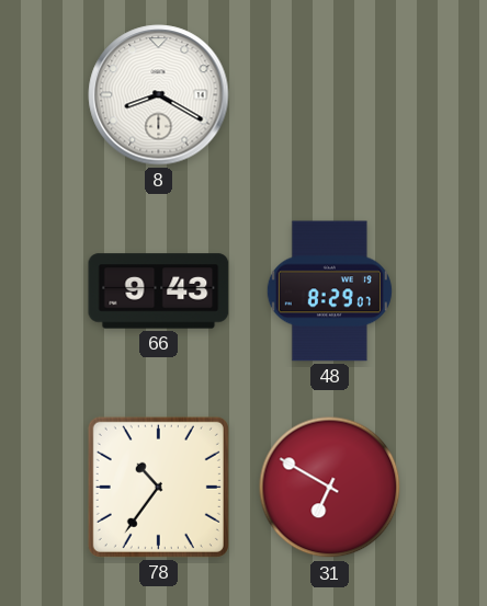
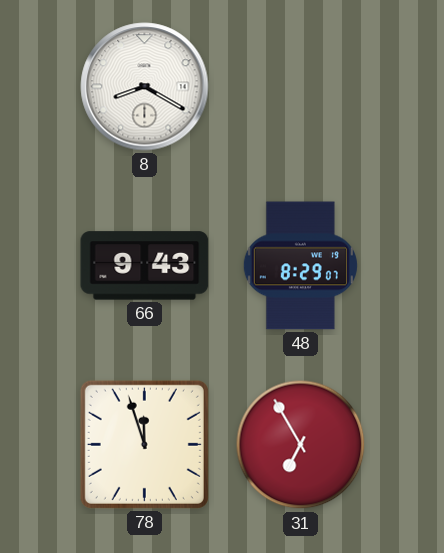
78: 10:36 -> 11:57
31: 6:50 -> 6:55
